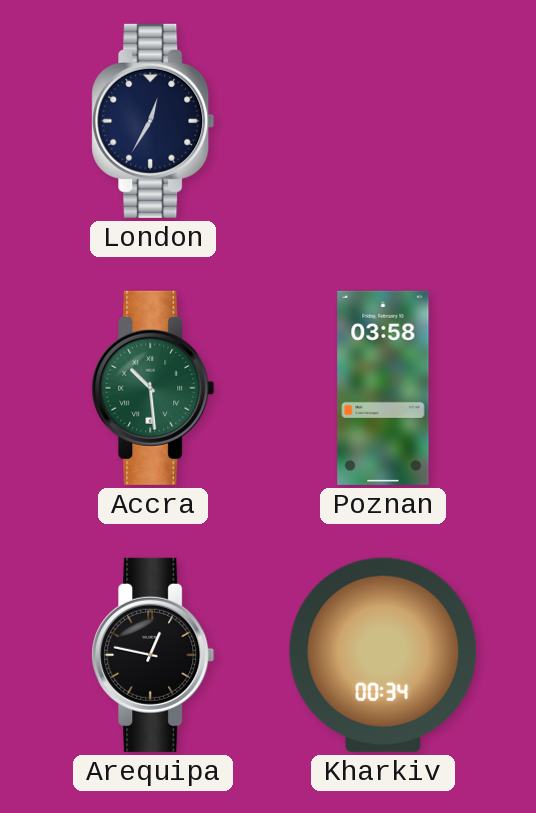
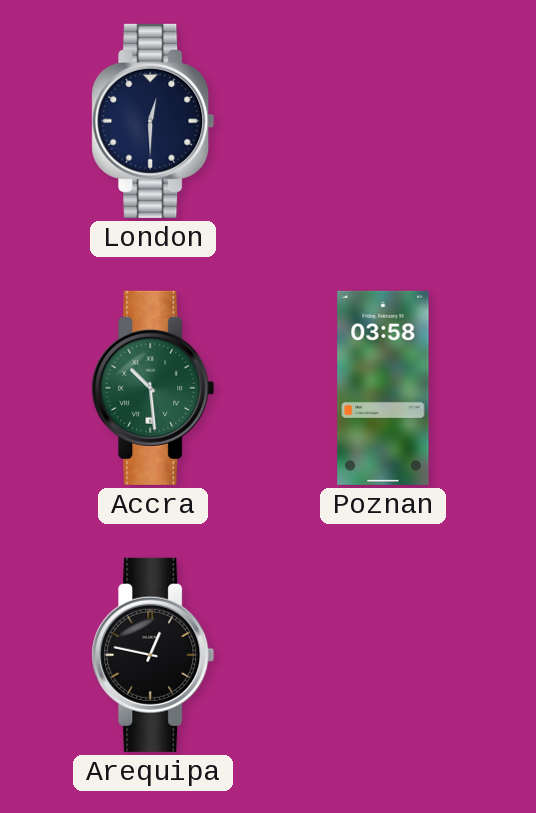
London: 12:35 -> 12:30
Kharkiv: 00:34 -> none
